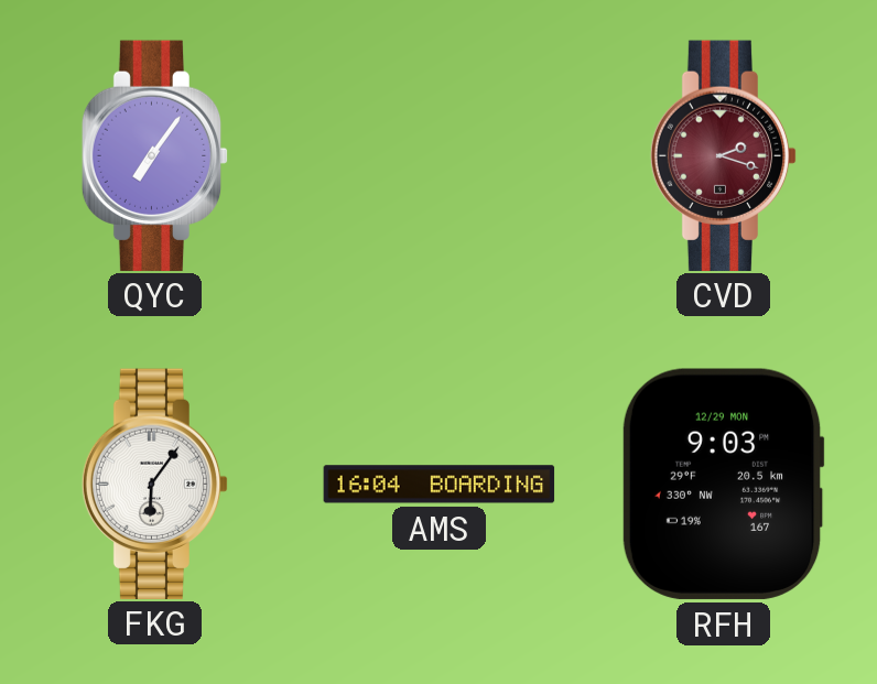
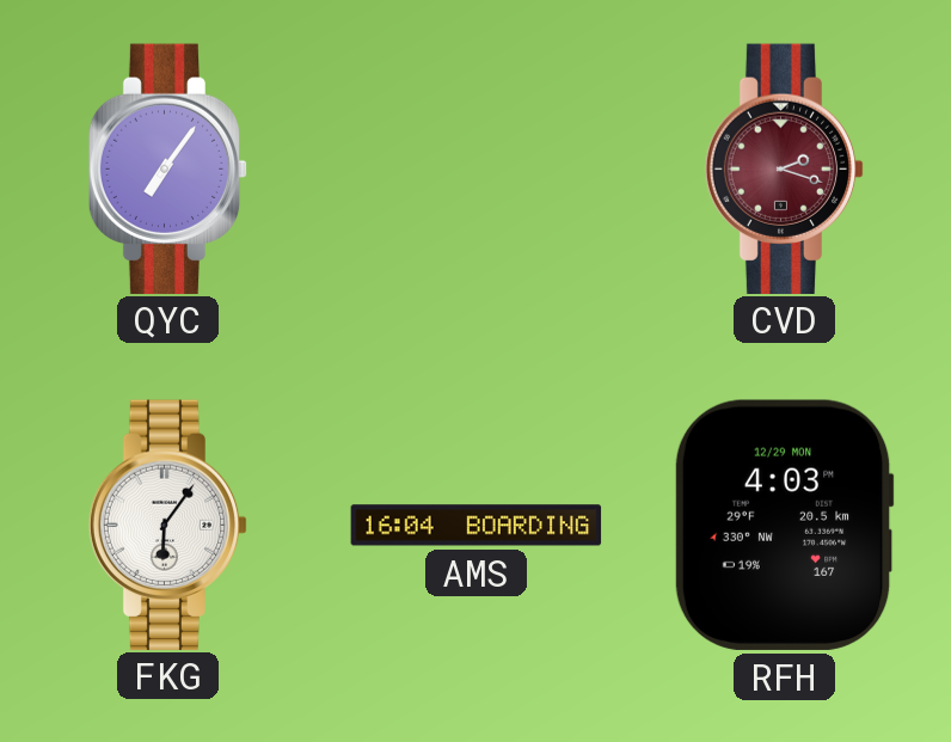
RFH: 9:03 -> 4:03
